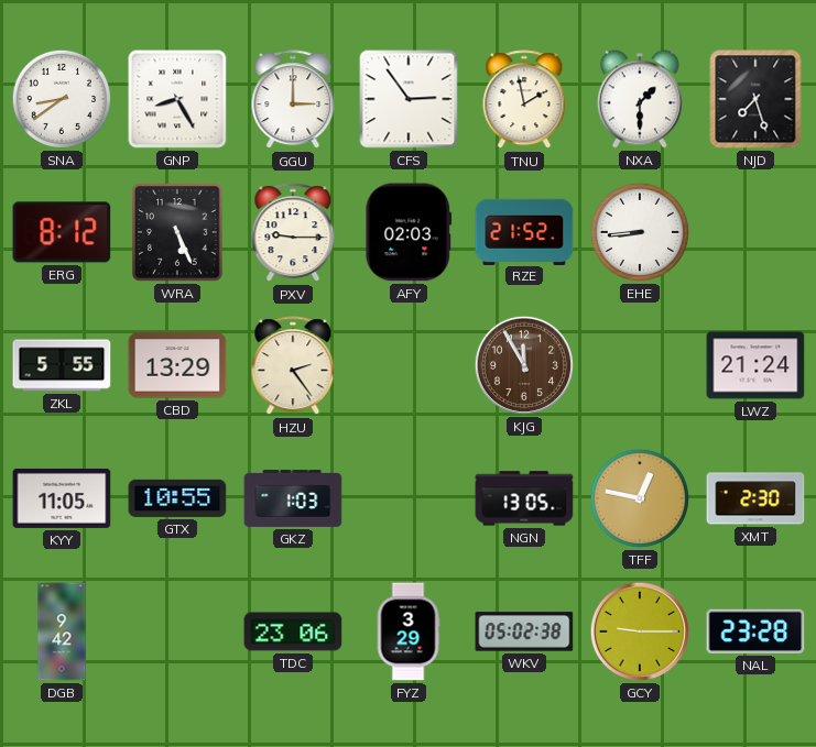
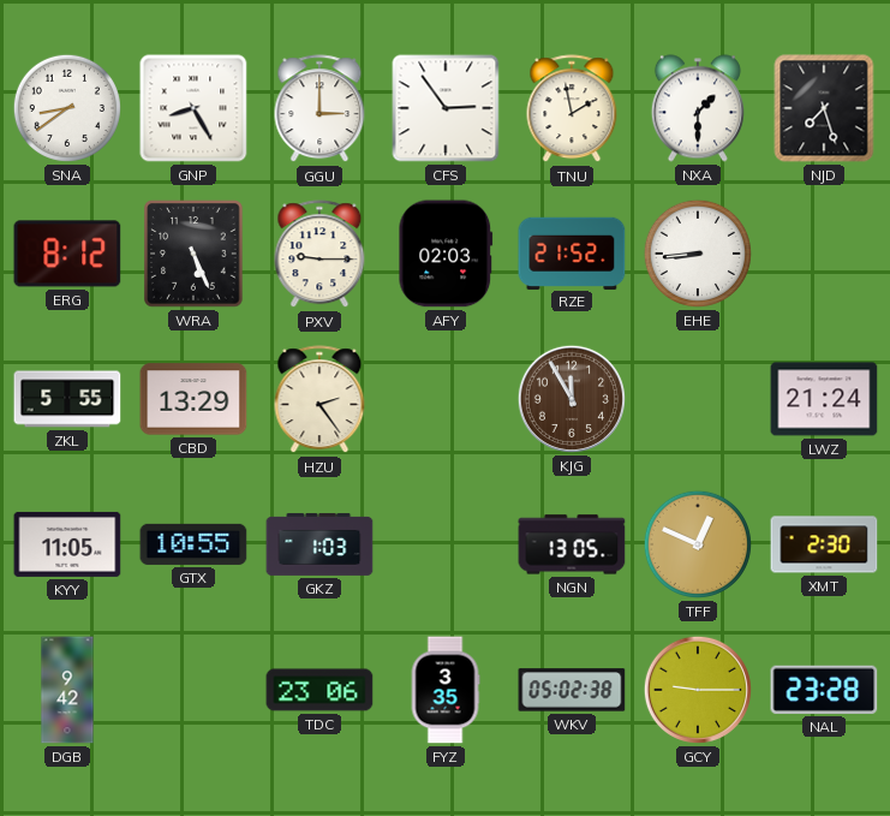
TFF: 12:47 -> 12:49
FYZ: 3:29 -> 3:35
